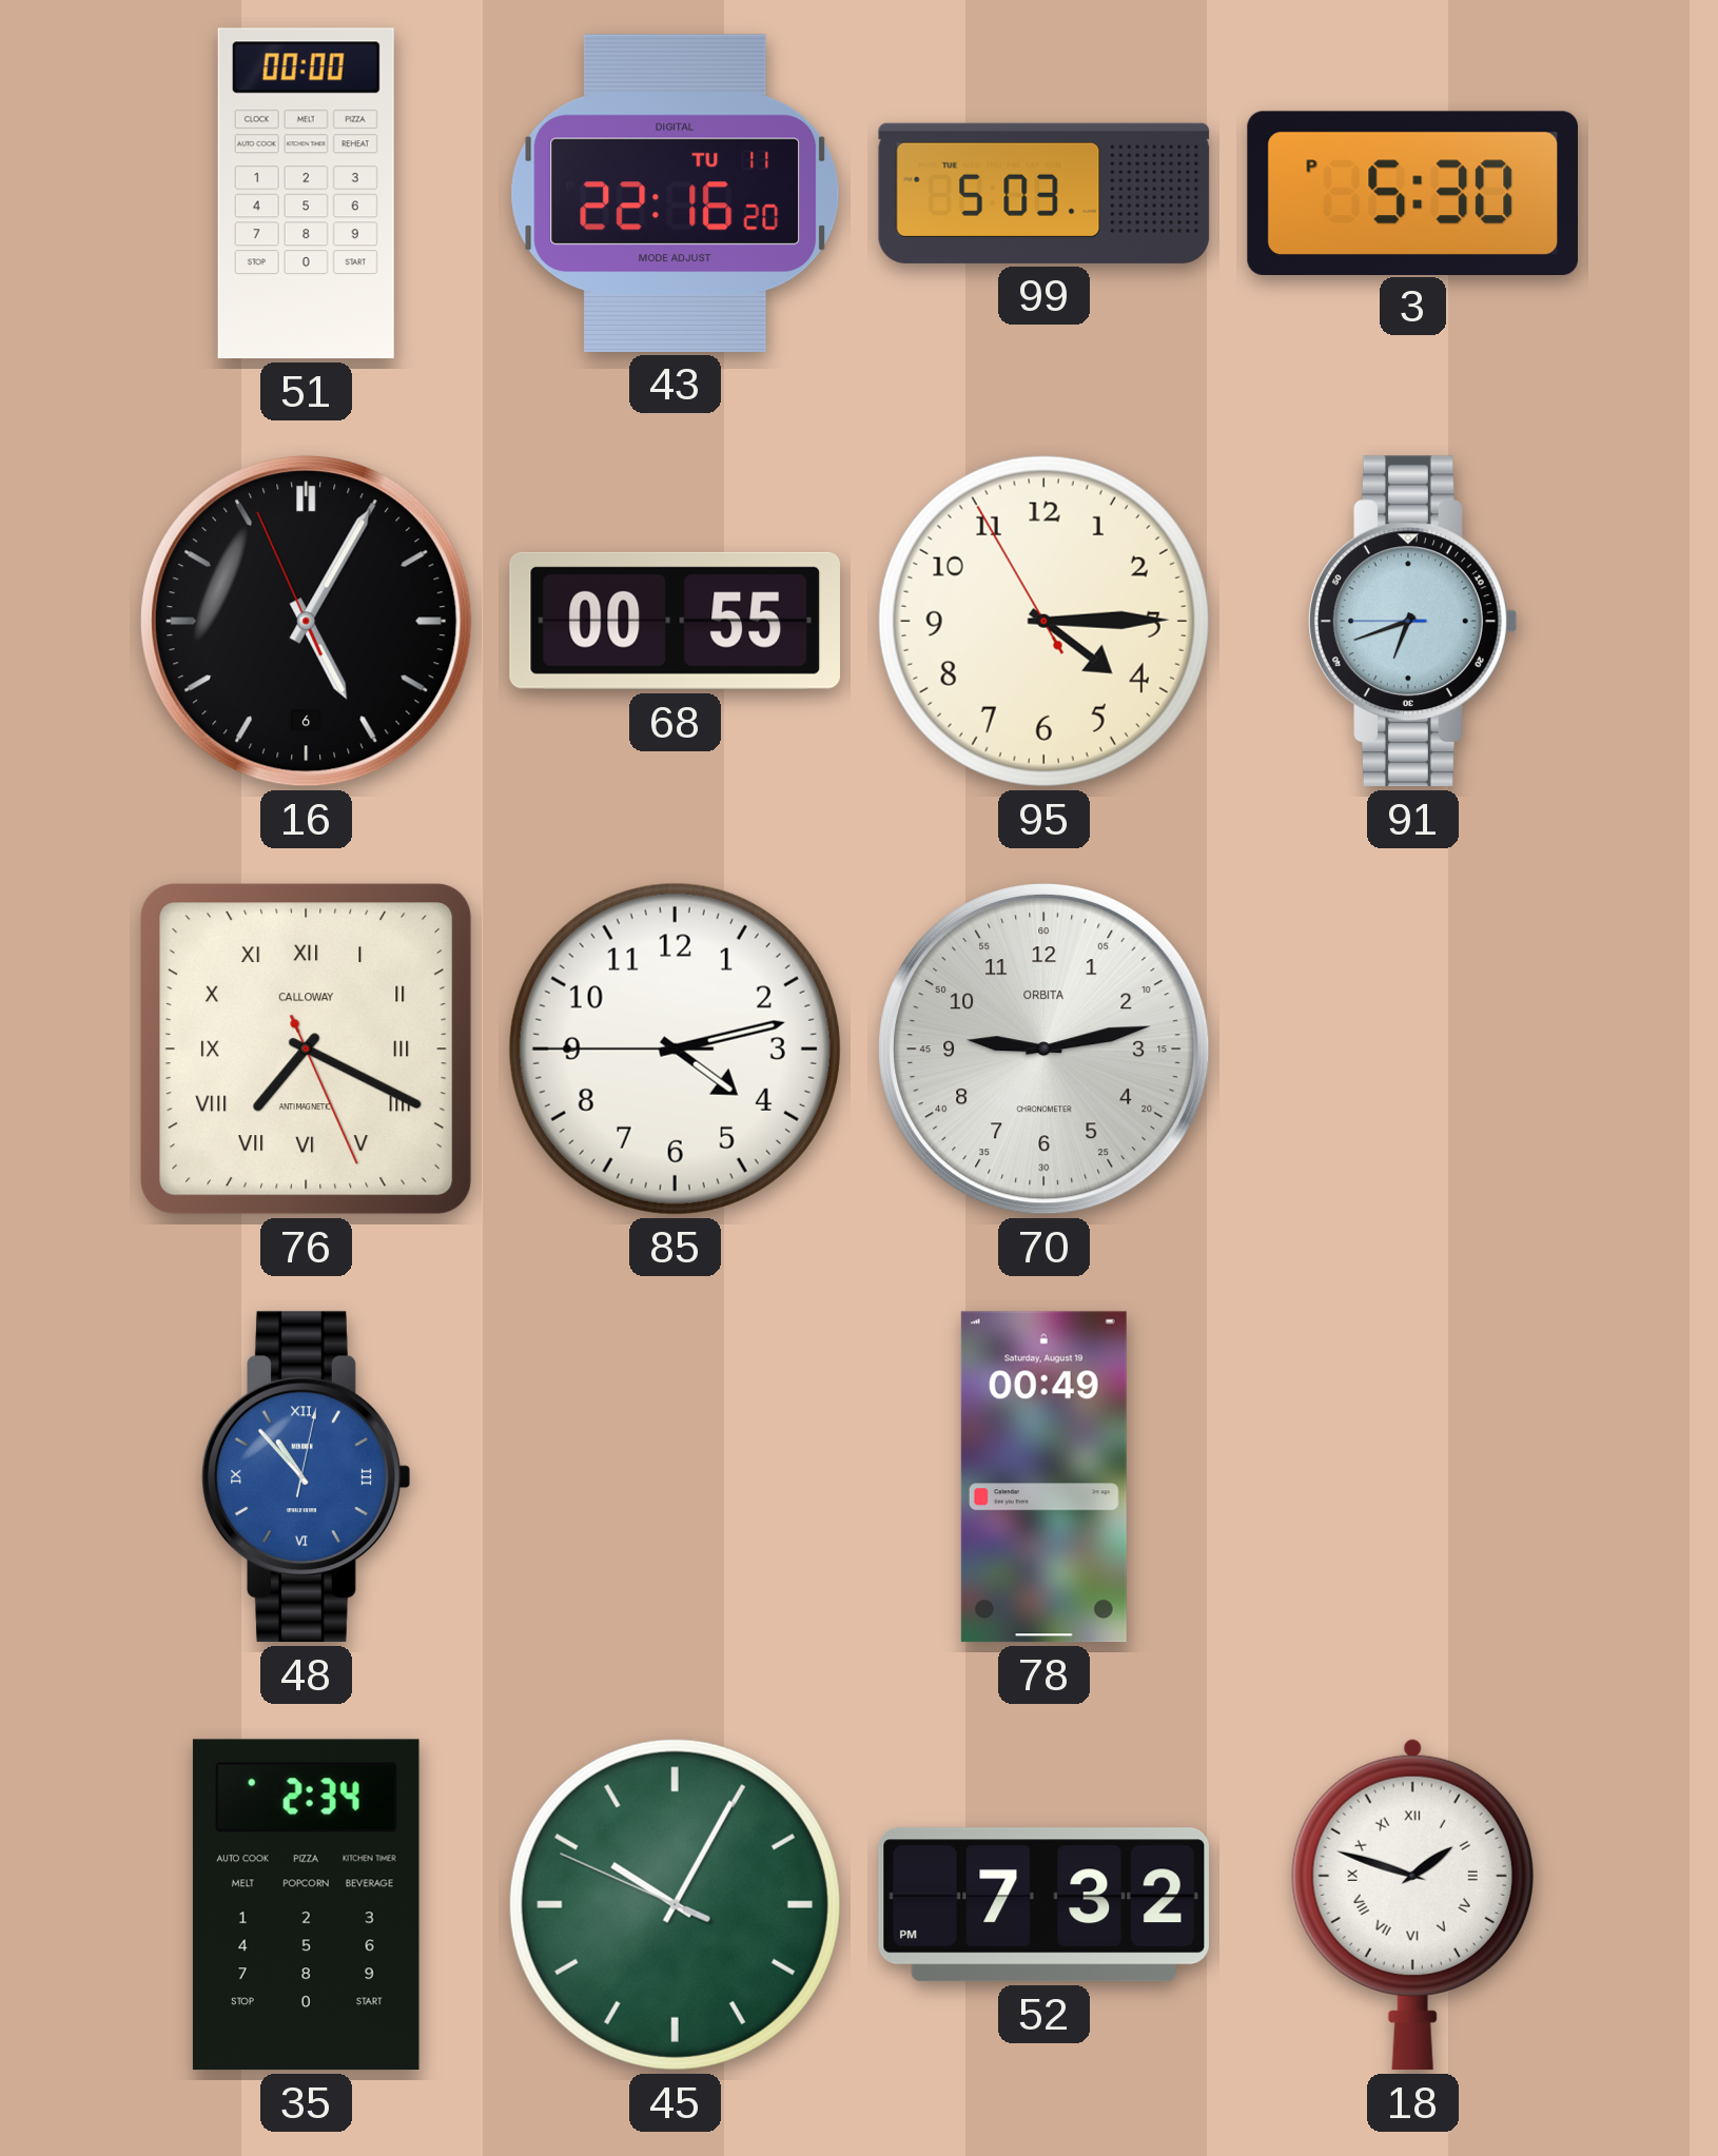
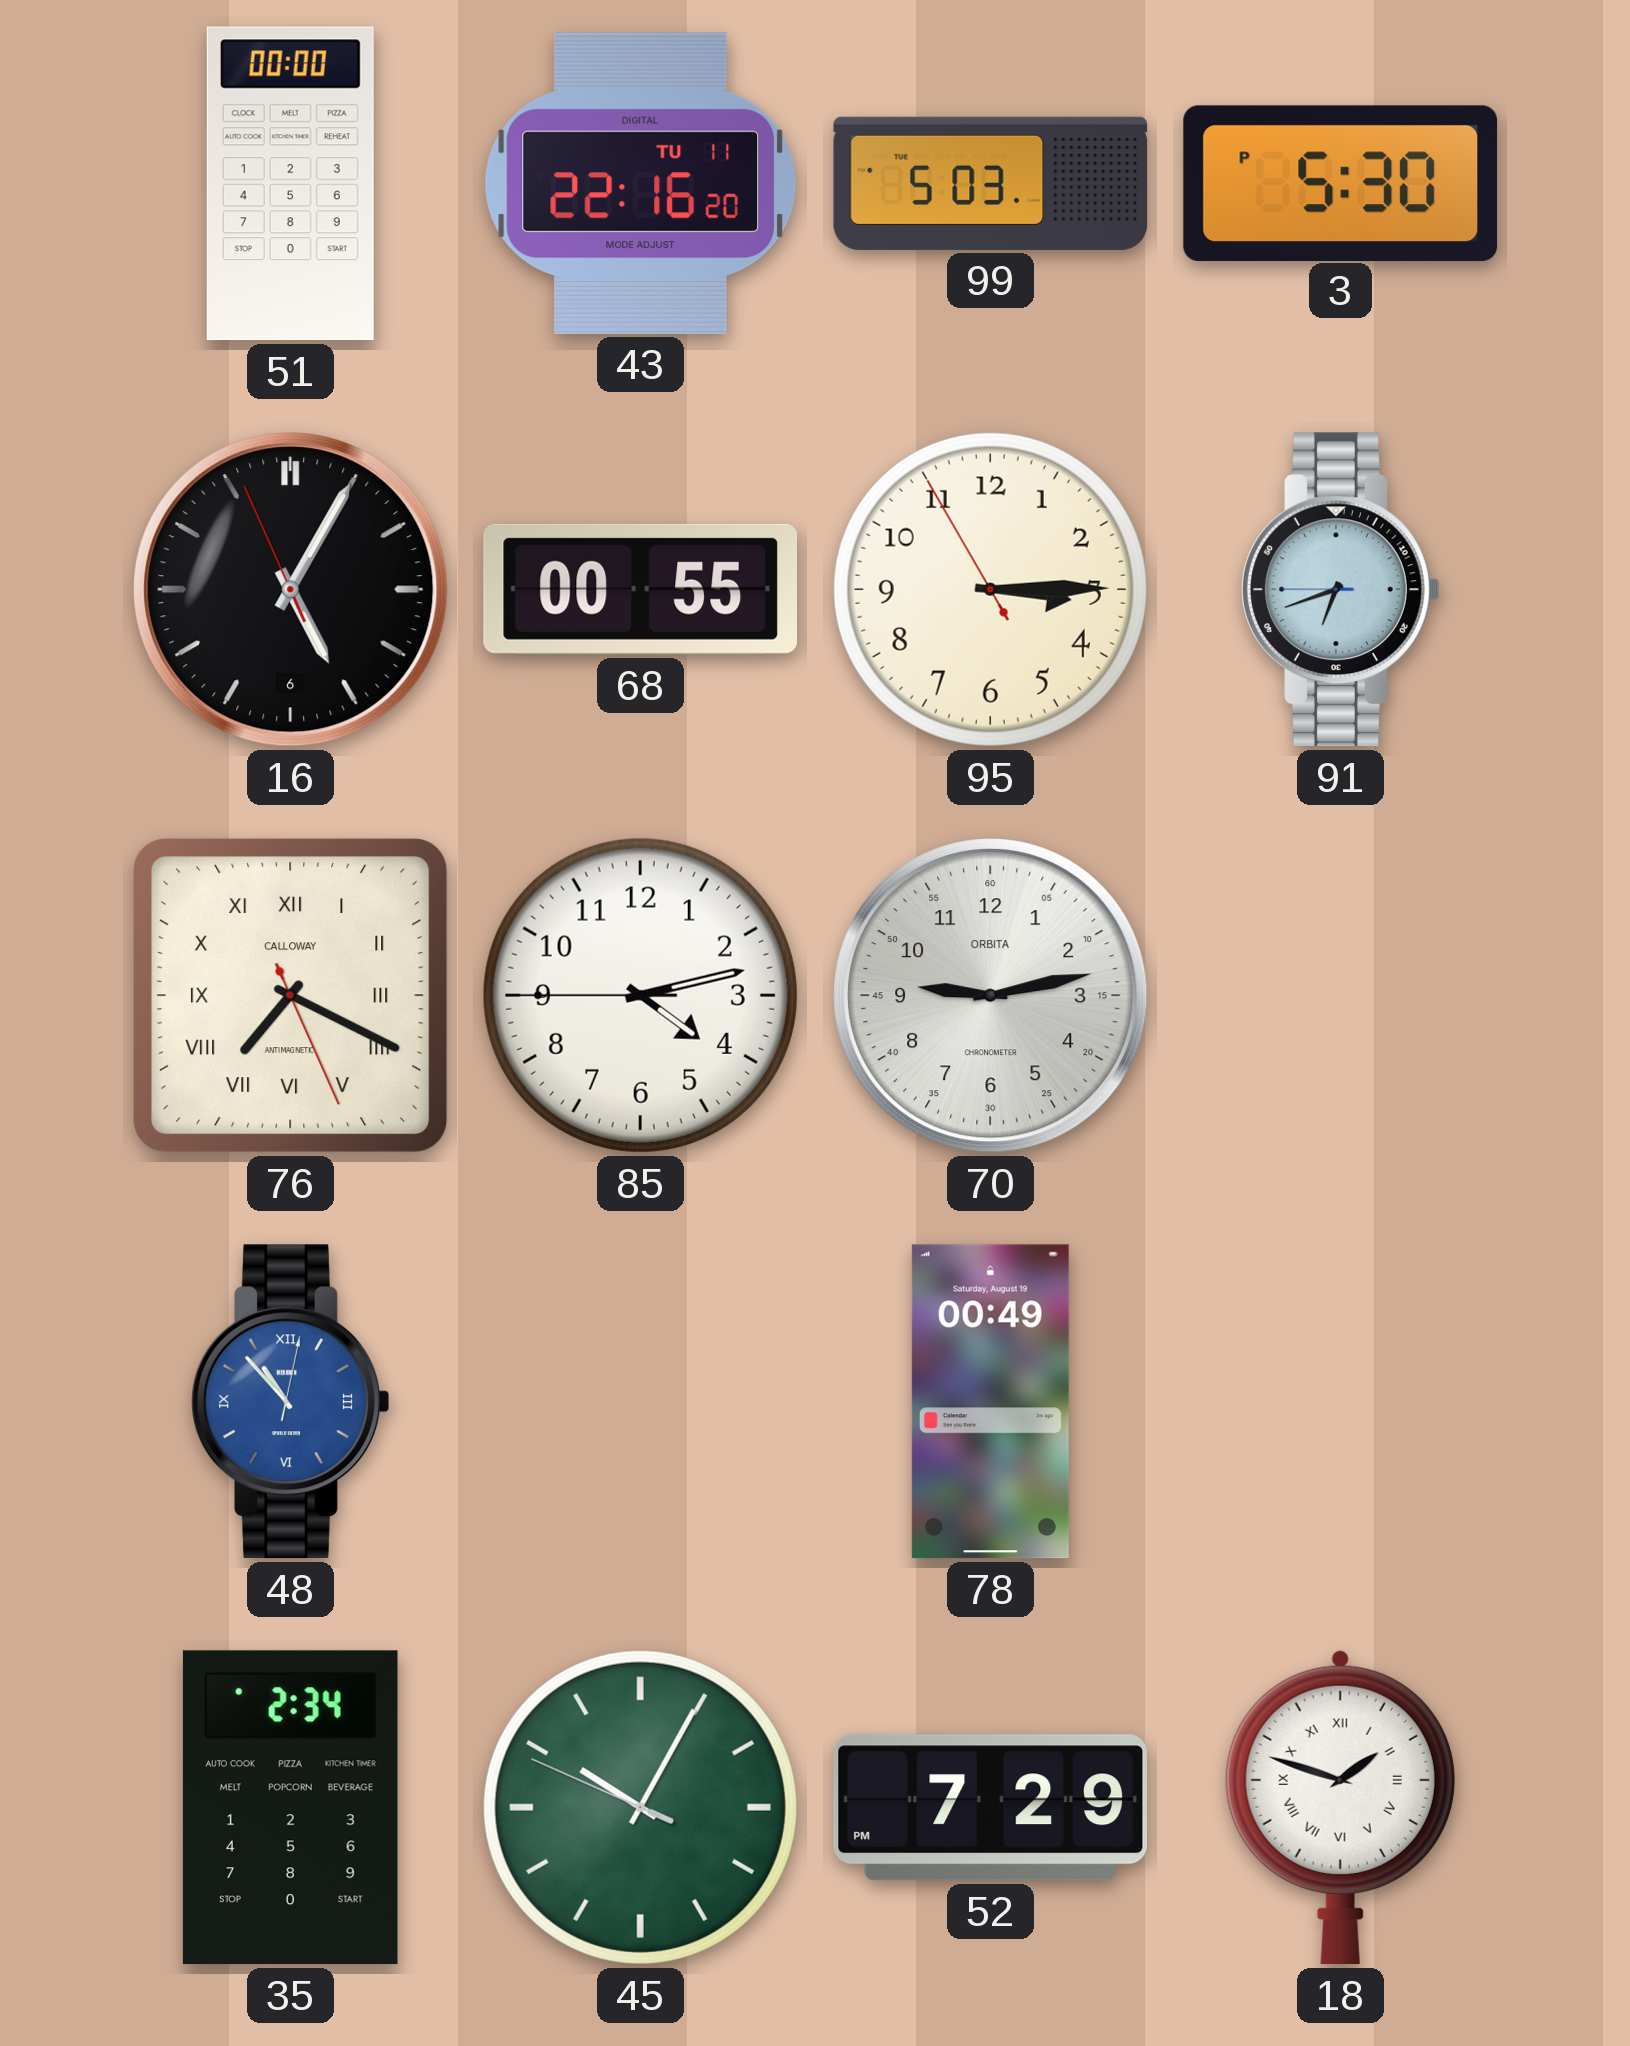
95: 4:14 -> 3:14
52: 7:32 -> 7:29
